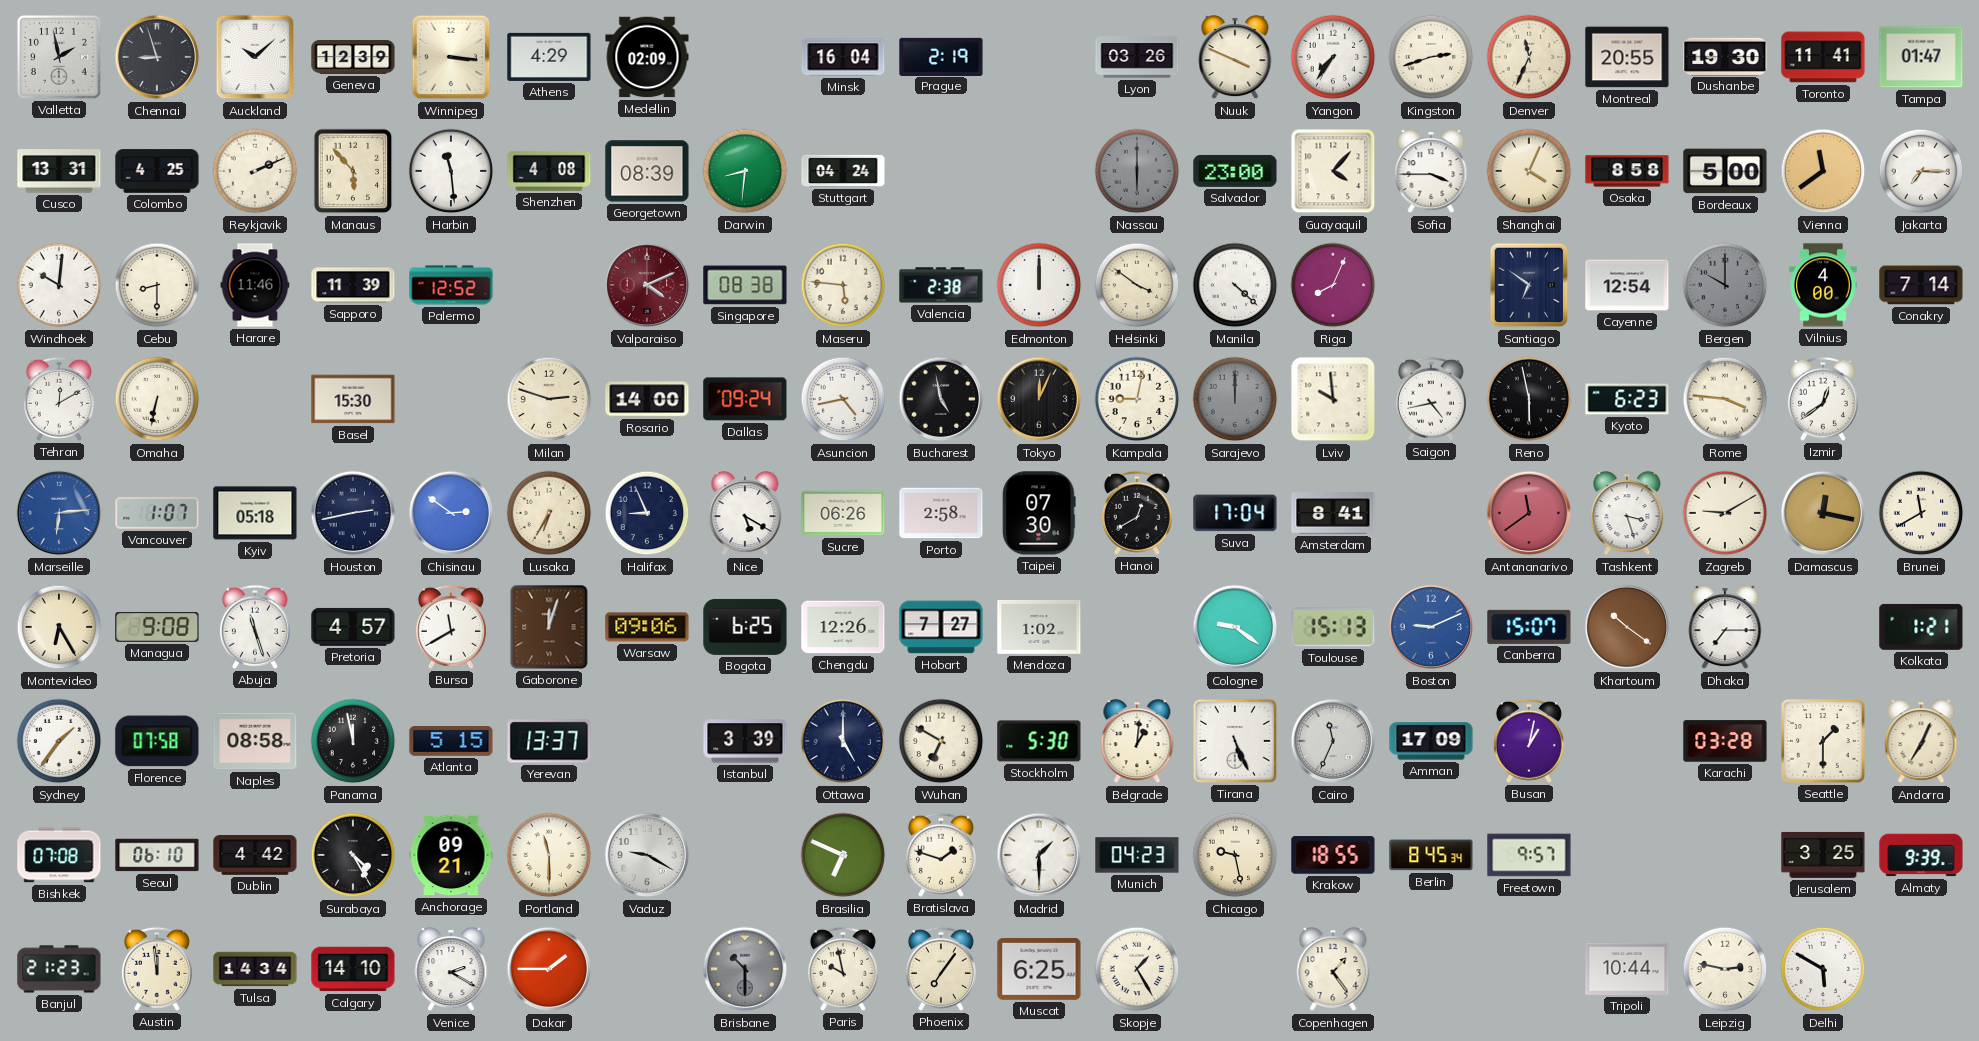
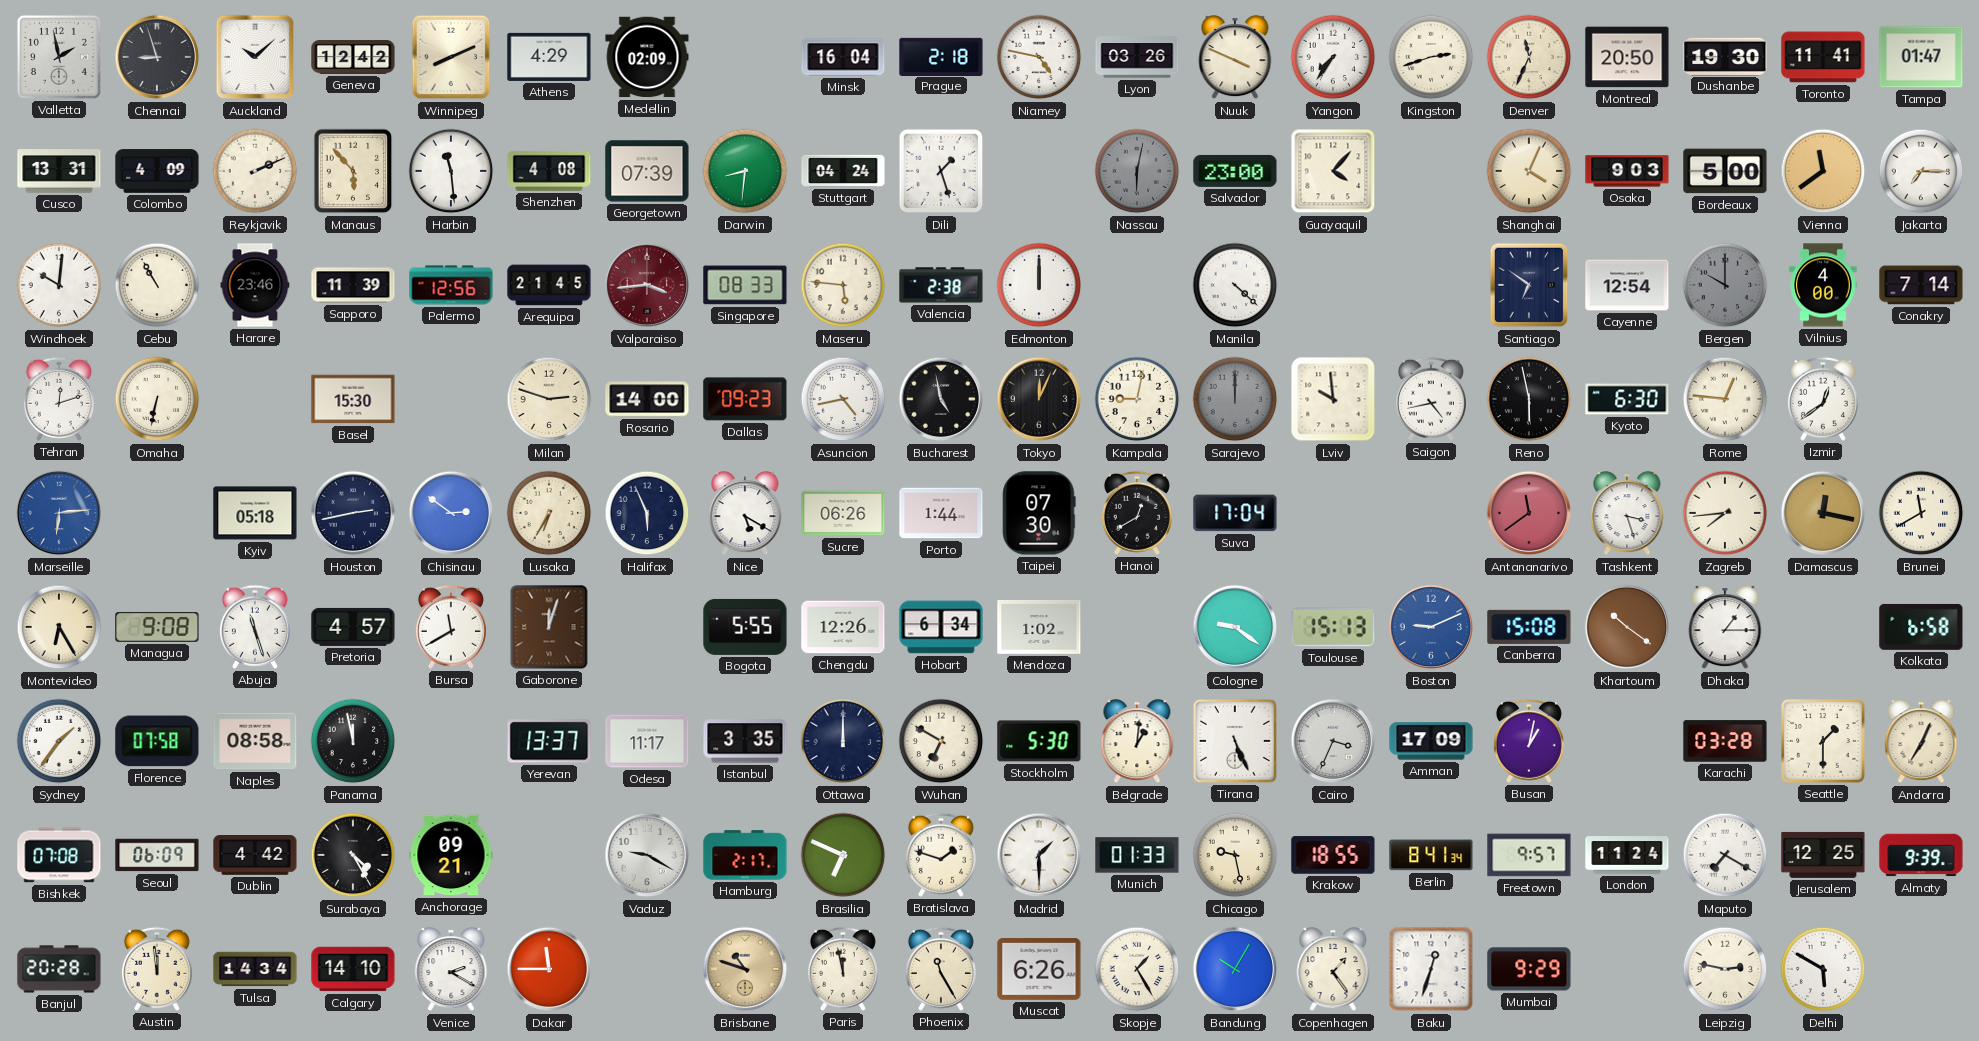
Geneva: 12:39 -> 12:42
Winnipeg: 3:16 -> 8:11
Prague: 2:19 -> 2:18
Niamey: none -> 4:47
Montreal: 20:55 -> 20:50
Colombo: 4:25 -> 4:09
Georgetown: 08:39 -> 07:39
Dili: none -> 1:27
Nassau: 6:00 -> 6:02
Sofia: 3:45 -> none
Osaka: 8:58 -> 9:03
Cebu: 8:30 -> 10:55
Harare: 11:46 -> 23:46
Palermo: 12:52 -> 12:56
Arequipa: none -> 21:45
Valparaiso: 4:11 -> 3:44
Singapore: 08:38 -> 08:33
Helsinki: 3:51 -> none
Riga: 8:04 -> none
Tehran: 12:10 -> 12:12
Dallas: 09:24 -> 09:23
Kyoto: 6:23 -> 6:30
Rome: 3:46 -> 12:46
Vancouver: 1:07 -> none
Halifax: 8:56 -> 5:56
Porto: 2:58 -> 1:44
Amsterdam: 8:41 -> none
Zagreb: 9:10 -> 7:44
Warsaw: 09:06 -> none
Bogota: 6:25 -> 5:55
Hobart: 7:27 -> 6:34
Canberra: 15:07 -> 15:08
Dhaka: 7:15 -> 1:15
Kolkata: 1:21 -> 6:58
Atlanta: 5:15 -> none
Odesa: none -> 11:17
Istanbul: 3:39 -> 3:35
Ottawa: 5:00 -> 12:00
Cairo: 11:34 -> 3:34
Seoul: 06:10 -> 06:09
Portland: 11:30 -> none
Hamburg: none -> 2:17
Munich: 04:23 -> 01:33
Berlin: 8:45 -> 8:41
London: none -> 11:24
Maputo: none -> 7:20
Jerusalem: 3:25 -> 12:25
Banjul: 21:23 -> 20:28
Dakar: 1:45 -> 11:45
Brisbane: 10:30 -> 10:48
Brisbane dial: grey -> champagne
Paris: 9:58 -> 11:58
Phoenix: 7:06 -> 11:25
Muscat: 6:25 -> 6:26
Bandung: none -> 10:05
Baku: none -> 12:33
Mumbai: none -> 9:29
Tripoli: 10:44 -> none
